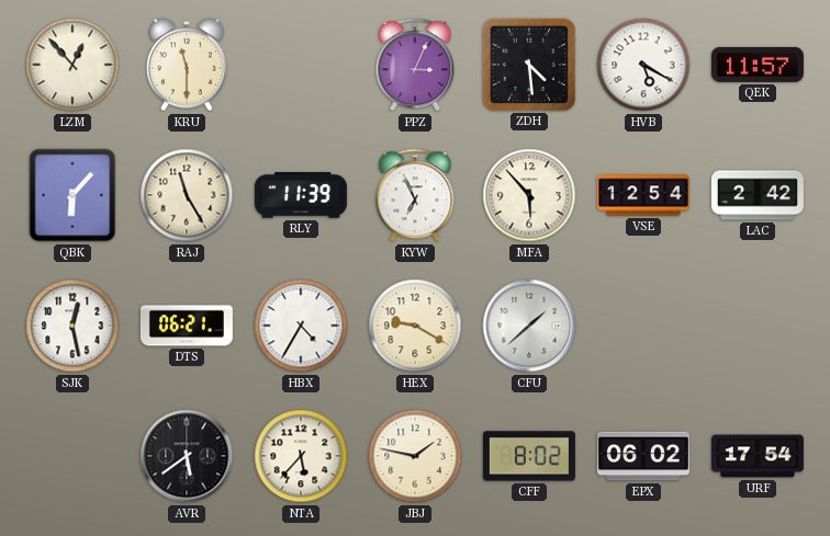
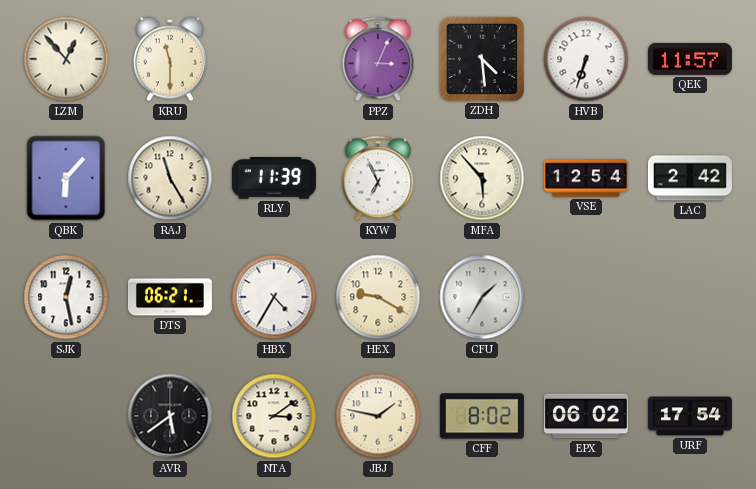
HVB: 5:20 -> 6:33
CFU: 1:38 -> 1:35
NTA: 5:37 -> 3:09
